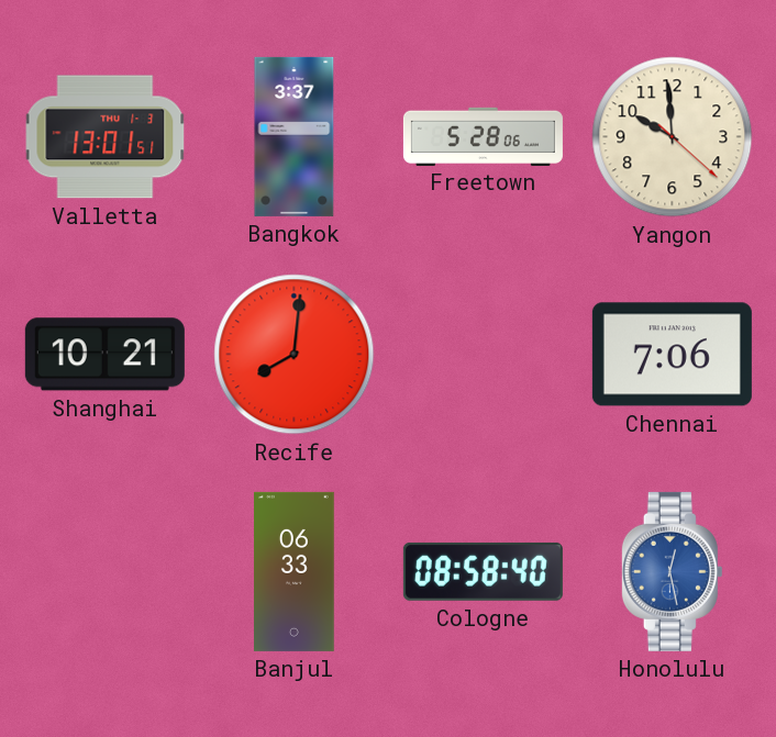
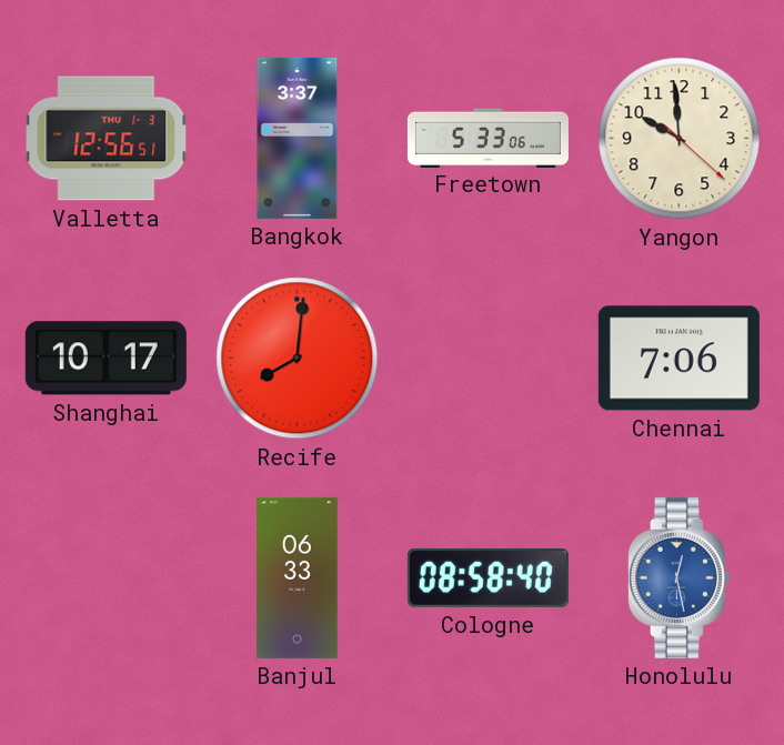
Valletta: 13:01 -> 12:56
Freetown: 5:28 -> 5:33
Shanghai: 10:21 -> 10:17
